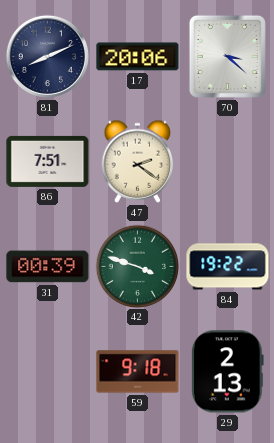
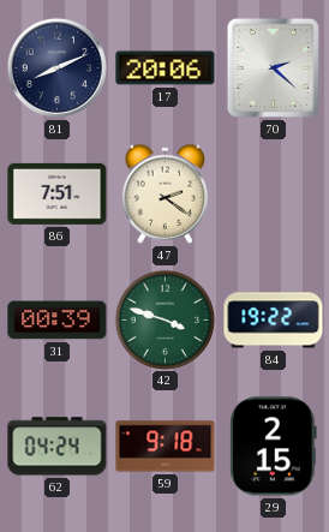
70: 3:22 -> 2:22
62: none -> 04:24
29: 2:13 -> 2:15
